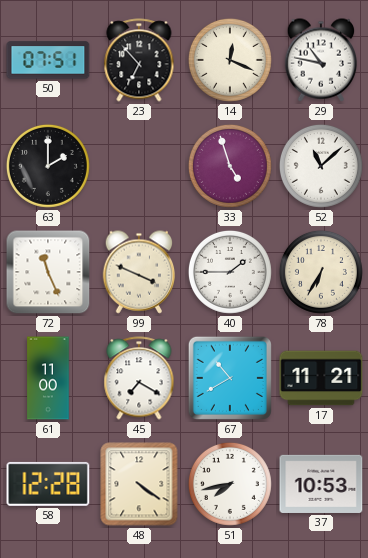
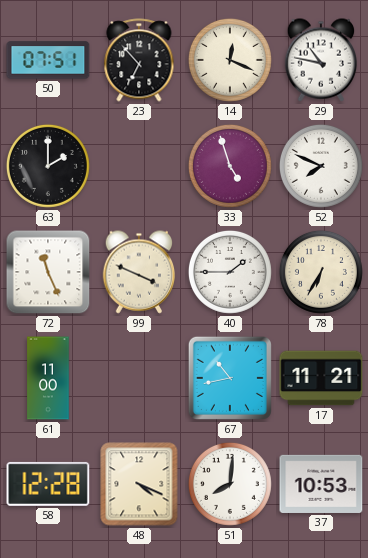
52: 11:08 -> 7:49
45: 7:20 -> none
67: 10:40 -> 10:43
48: 4:21 -> 4:19
51: 7:43 -> 8:01
